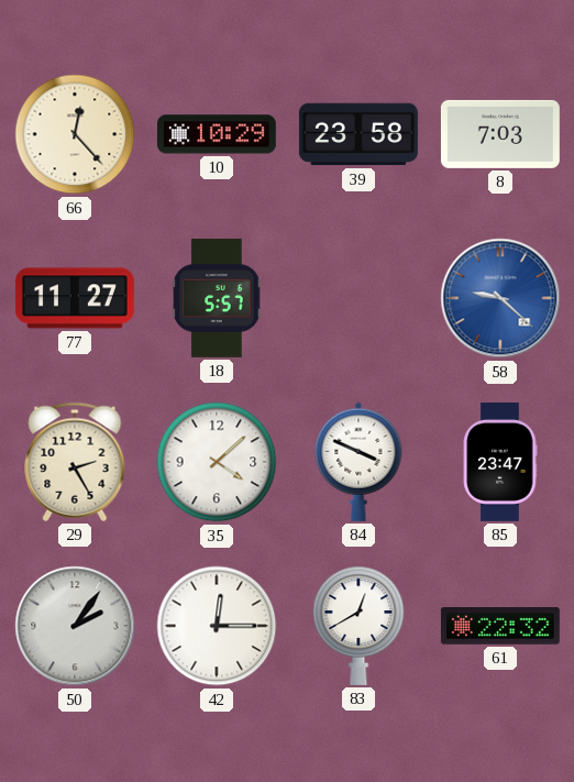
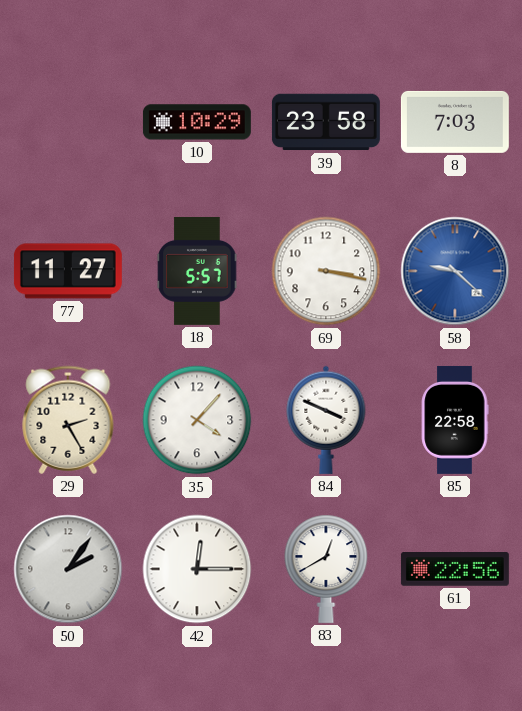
66: 12:23 -> none
69: none -> 3:17
35: 4:08 -> 4:07
85: 23:47 -> 22:58
61: 22:32 -> 22:56
